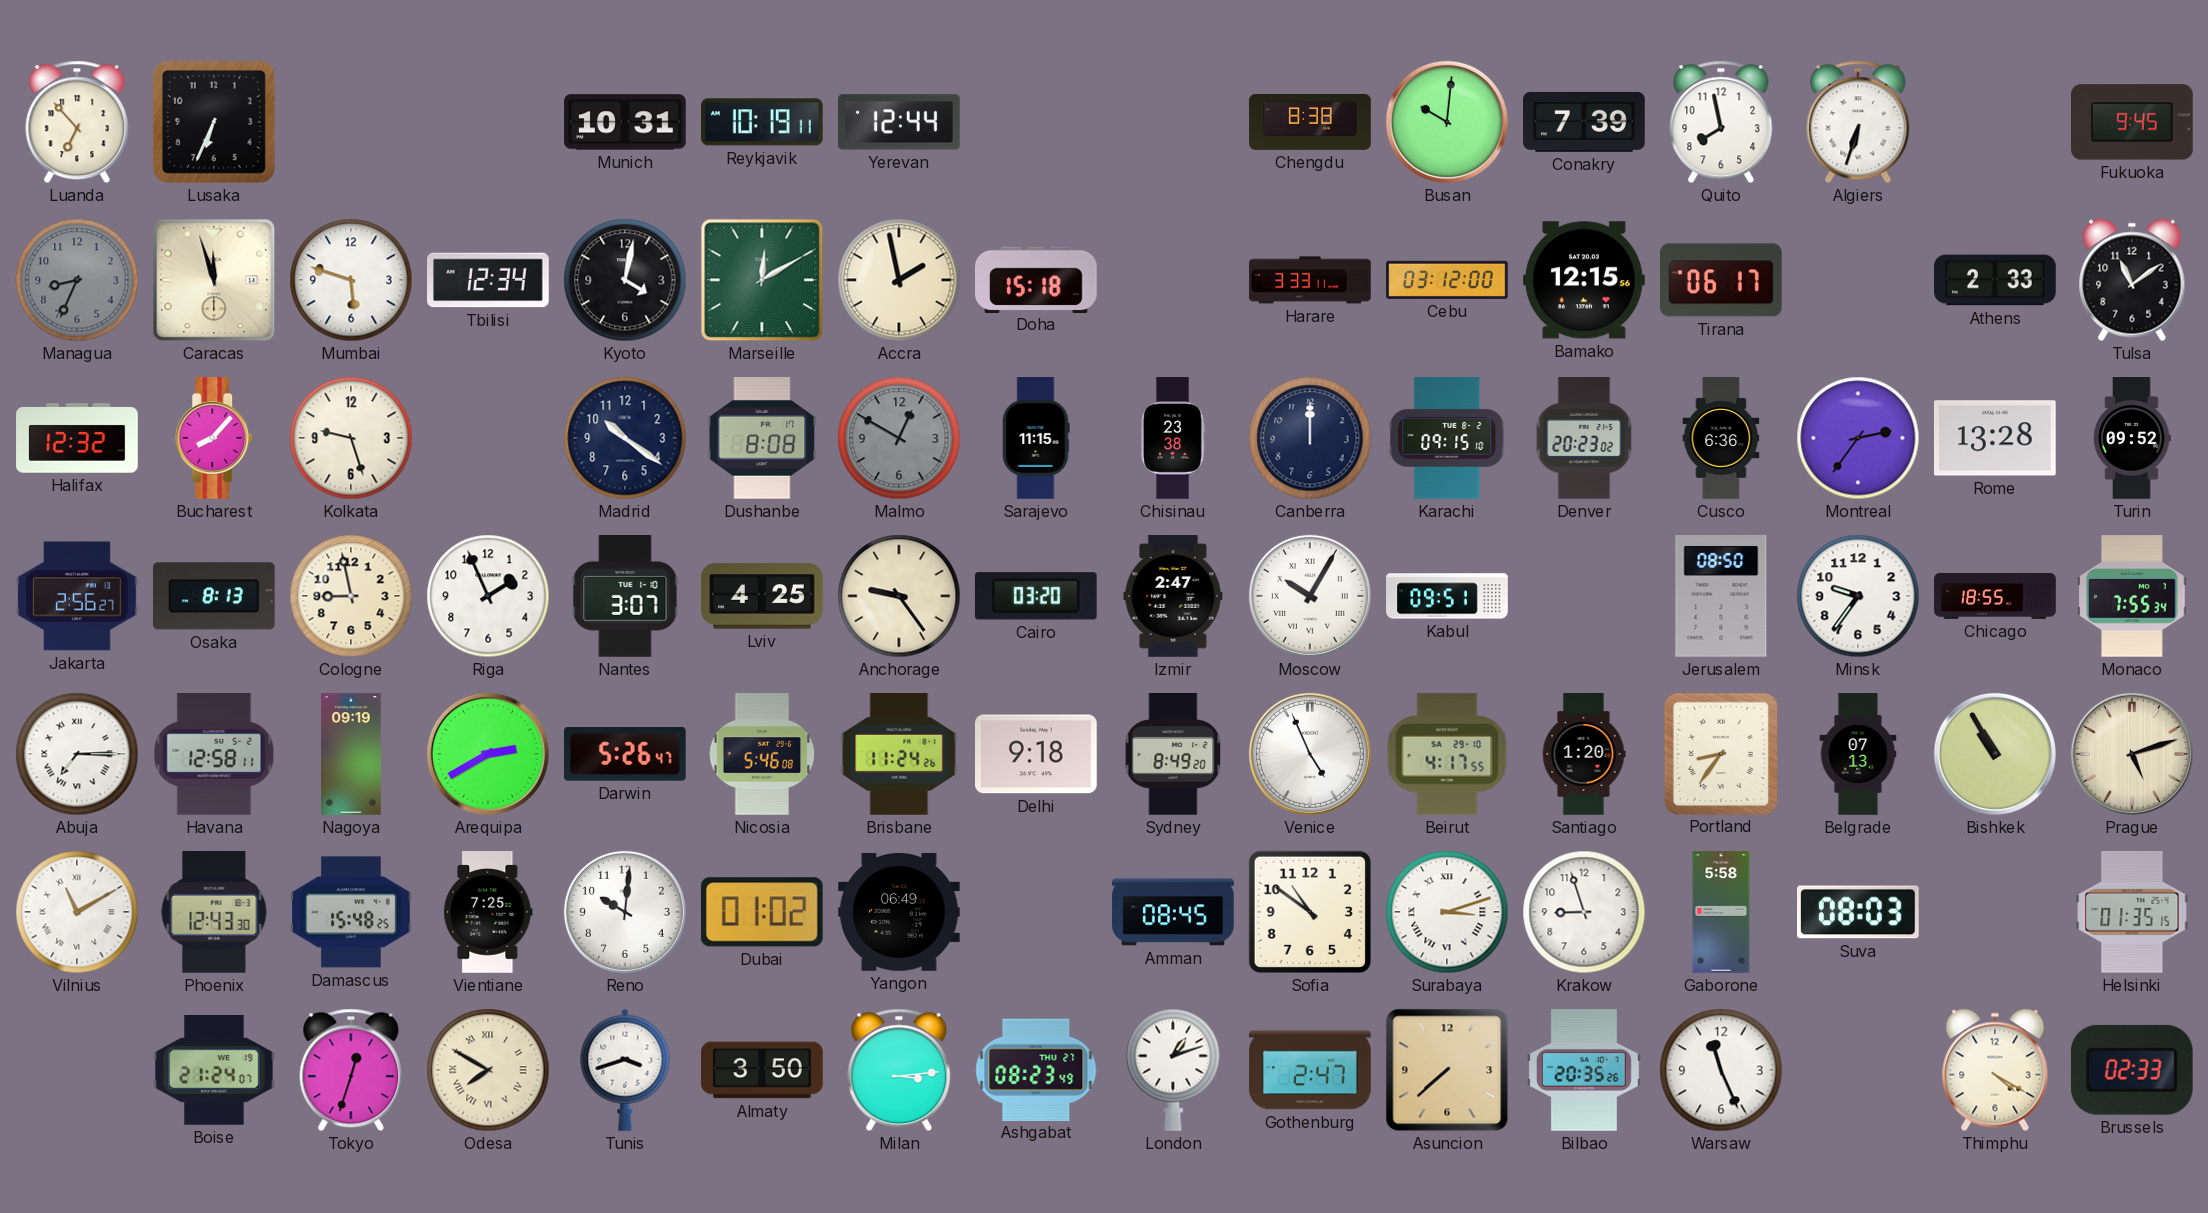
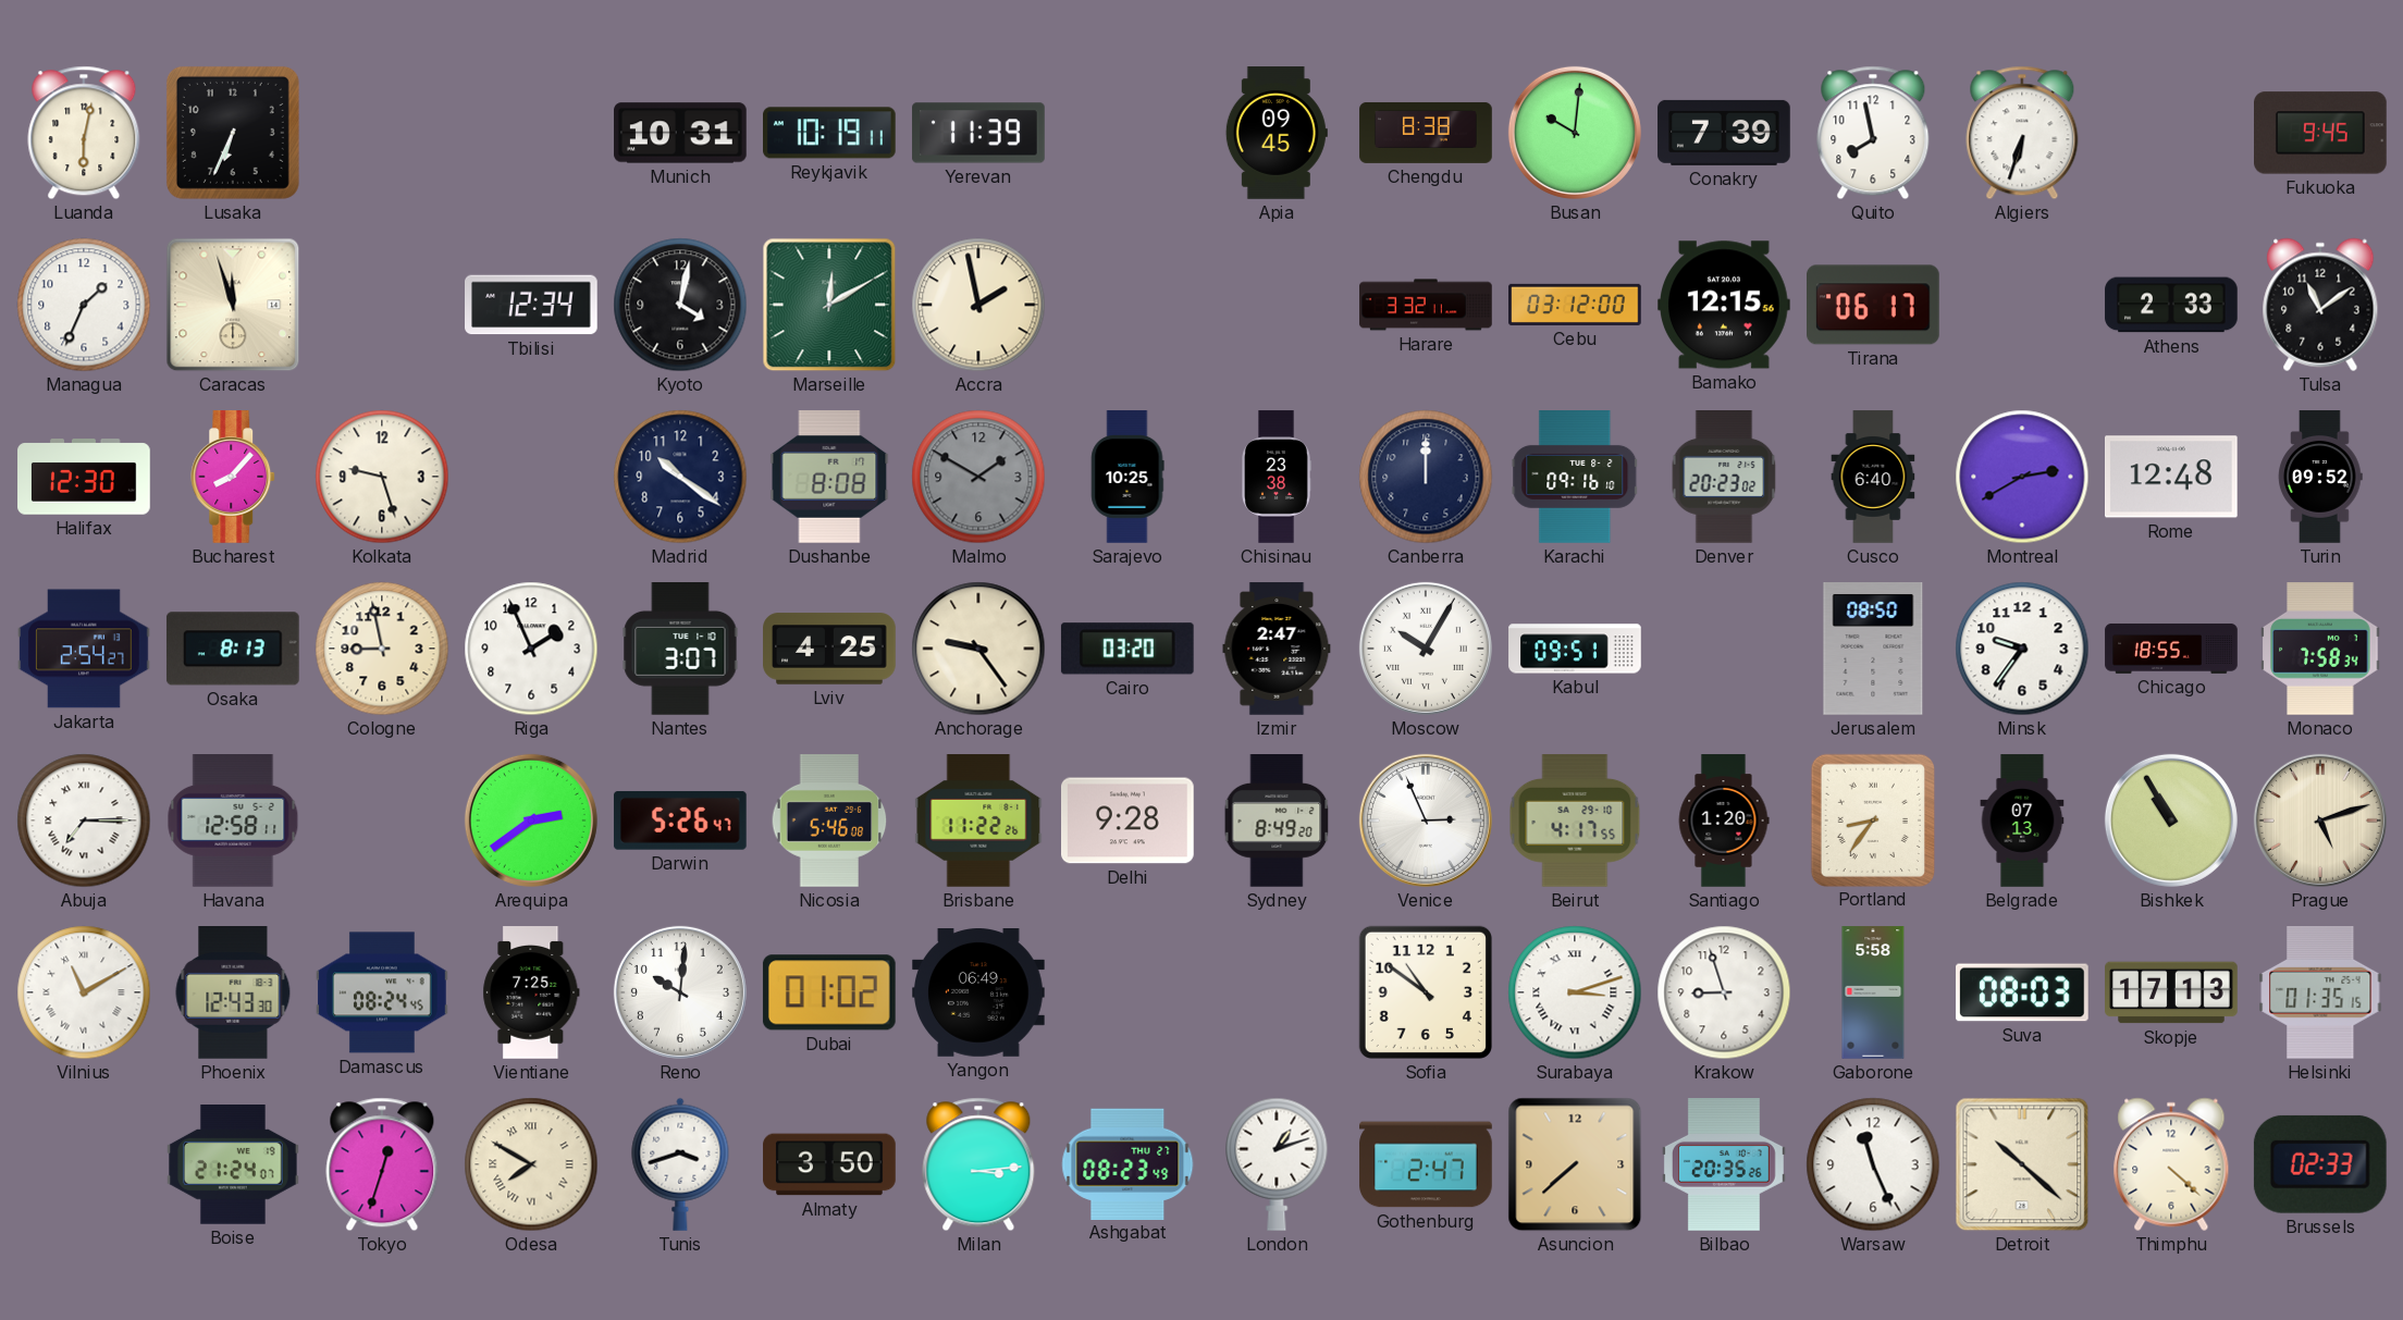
Luanda: 6:53 -> 6:02
Yerevan: 12:44 -> 11:39
Apia: none -> 09:45
Managua: 8:34 -> 1:34
Managua dial: grey -> white
Mumbai: 5:48 -> none
Doha: 15:18 -> none
Harare: 3:33 -> 3:32
Halifax: 12:32 -> 12:30
Malmo: 12:50 -> 1:50
Sarajevo: 11:15 -> 10:25
Karachi: 09:15 -> 09:16
Cusco: 6:36 -> 6:40
Montreal: 2:36 -> 2:40
Rome: 13:28 -> 12:48
Jakarta: 2:56 -> 2:54
Monaco: 7:55 -> 7:58
Nagoya: 09:19 -> none
Arequipa: 2:40 -> 2:39
Brisbane: 11:24 -> 11:22
Delhi: 9:18 -> 9:28
Venice: 4:56 -> 2:56
Damascus: 15:48 -> 08:24
Amman: 08:45 -> none
Skopje: none -> 17:13
Detroit: none -> 10:22
Thimphu: 4:20 -> 4:22
